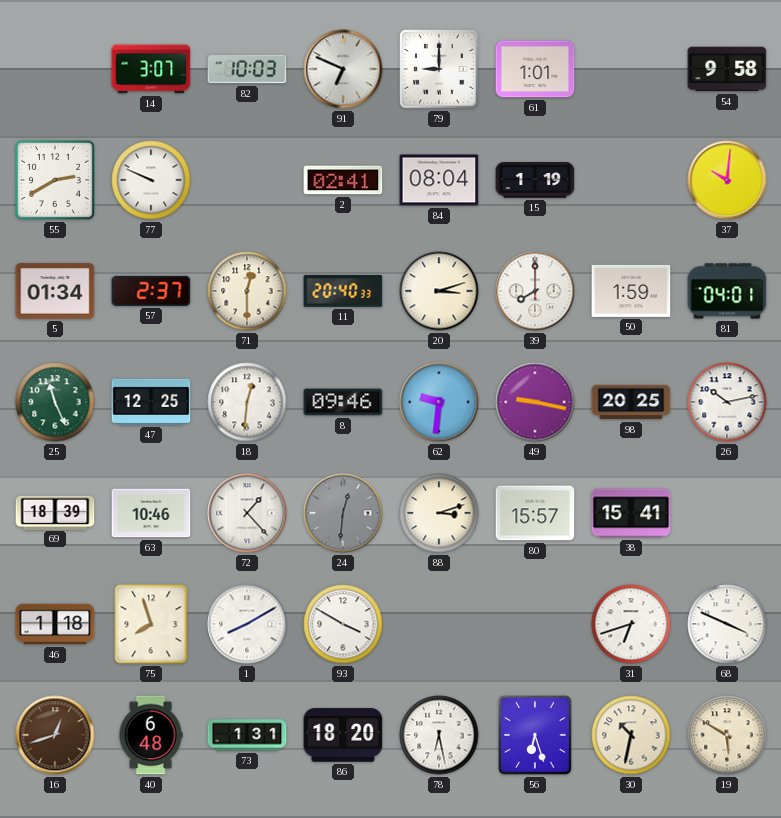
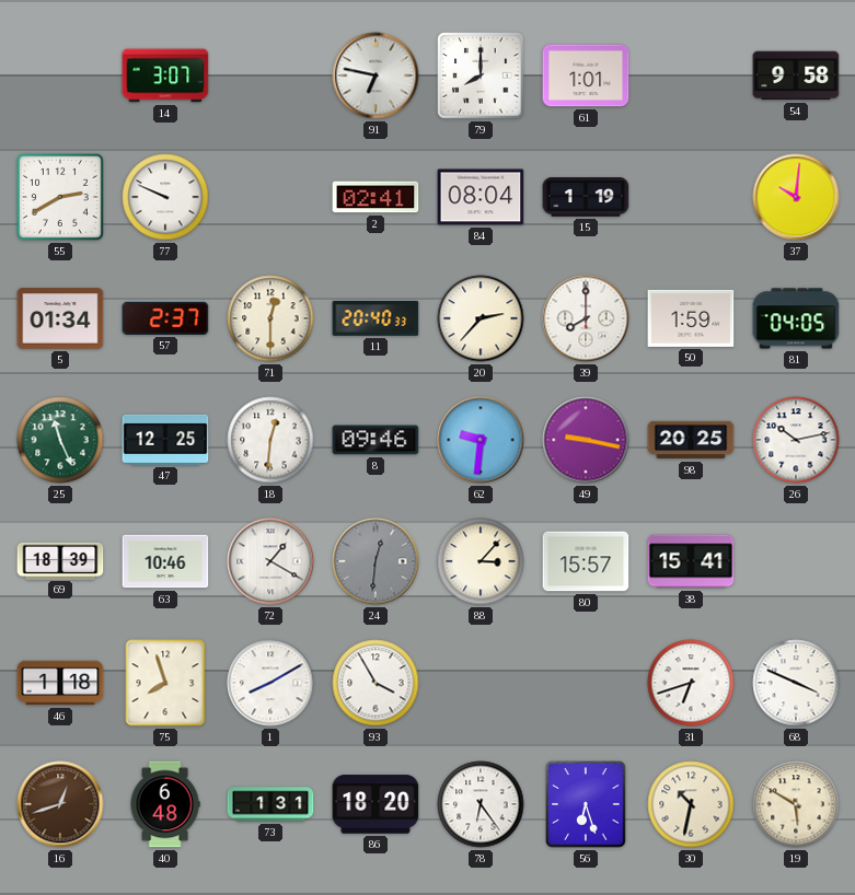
82: 10:03 -> none
91: 6:49 -> 6:47
79: 9:00 -> 8:00
20: 3:12 -> 2:37
81: 04:01 -> 04:05
72: 1:23 -> 1:20
88: 3:12 -> 3:07
93: 3:50 -> 3:55
78: 6:28 -> 6:24
